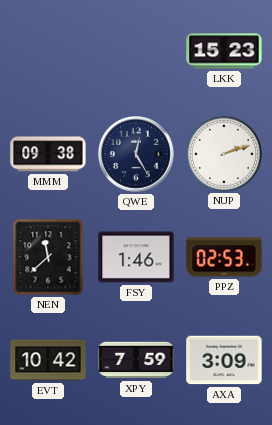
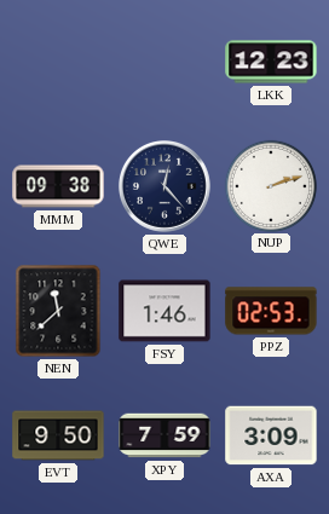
LKK: 15:23 -> 12:23
QWE: 12:25 -> 12:23
EVT: 10:42 -> 9:50
